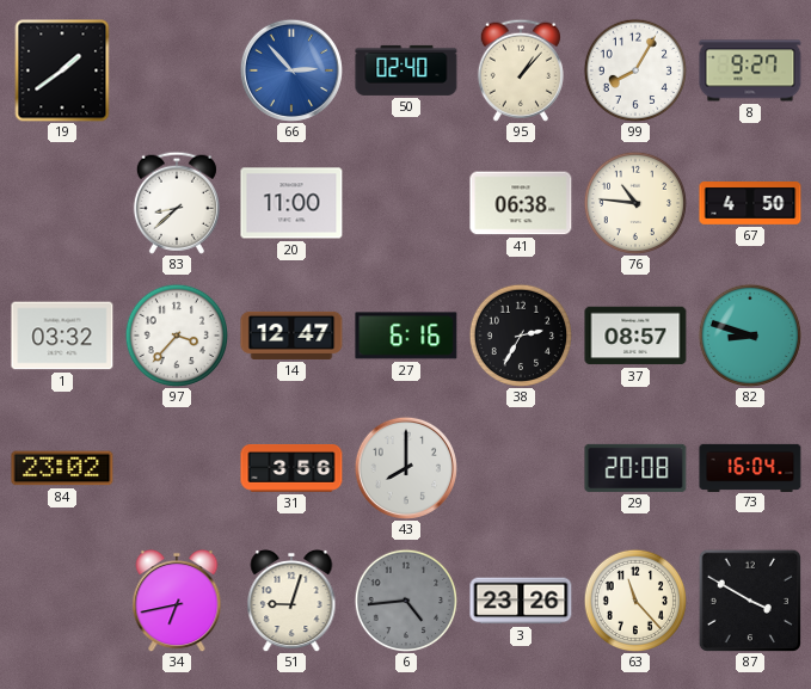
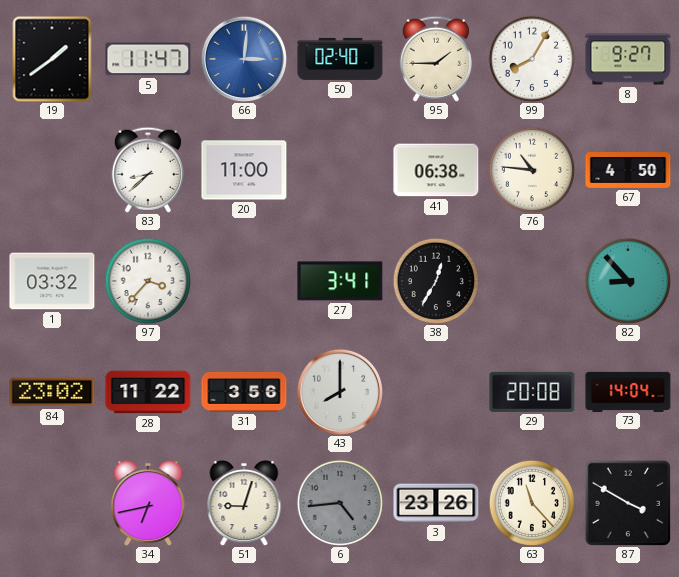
5: none -> 11:47
66: 2:53 -> 3:01
95: 1:07 -> 1:45
14: 12:47 -> none
27: 6:16 -> 3:41
38: 2:35 -> 12:35
37: 08:57 -> none
82: 8:48 -> 8:53
28: none -> 11:22
73: 16:04 -> 14:04
